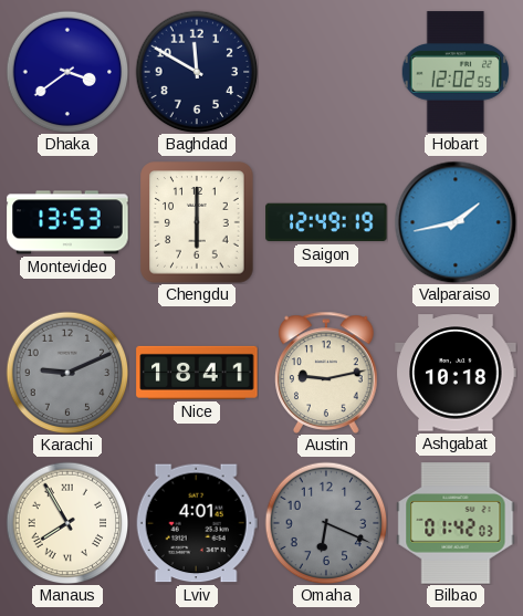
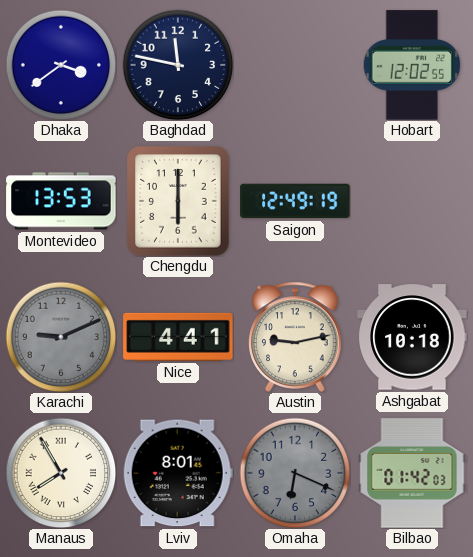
Baghdad: 11:50 -> 11:47
Valparaiso: 1:43 -> none
Nice: 18:41 -> 4:41
Lviv: 4:01 -> 8:01
